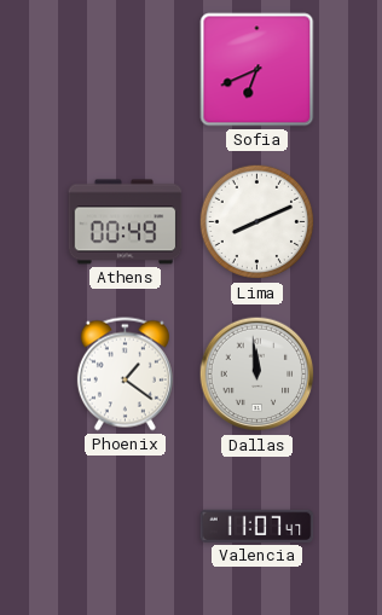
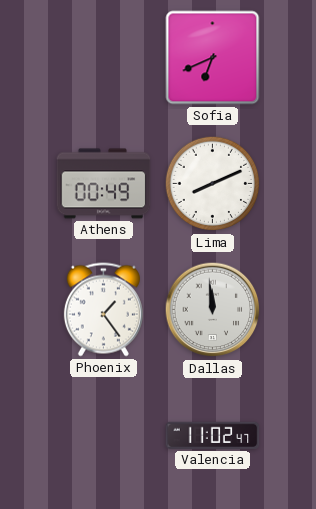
Phoenix: 1:21 -> 1:24
Valencia: 11:07 -> 11:02
